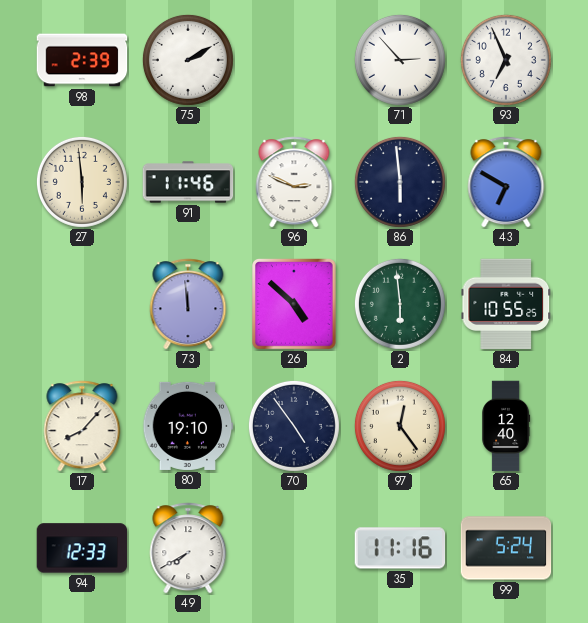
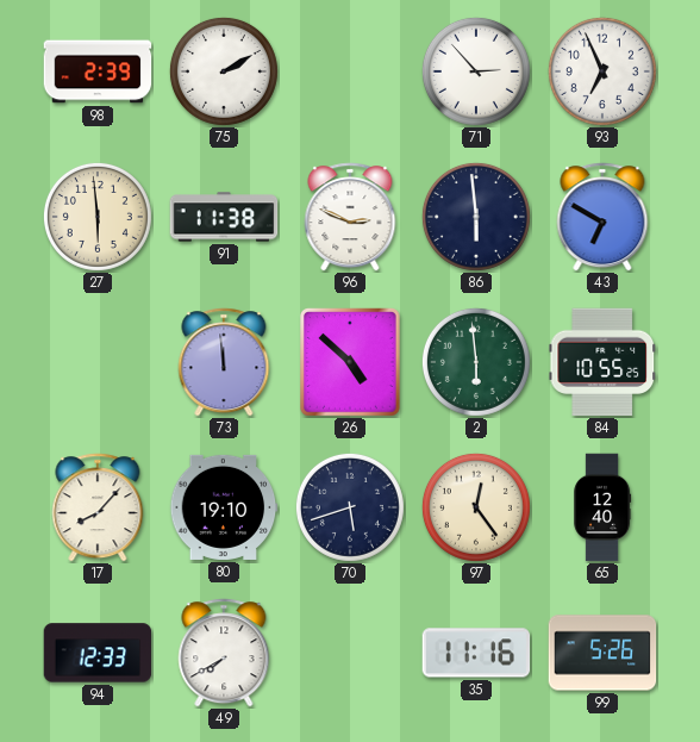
91: 11:46 -> 11:38
70: 4:54 -> 5:42
99: 5:24 -> 5:26
